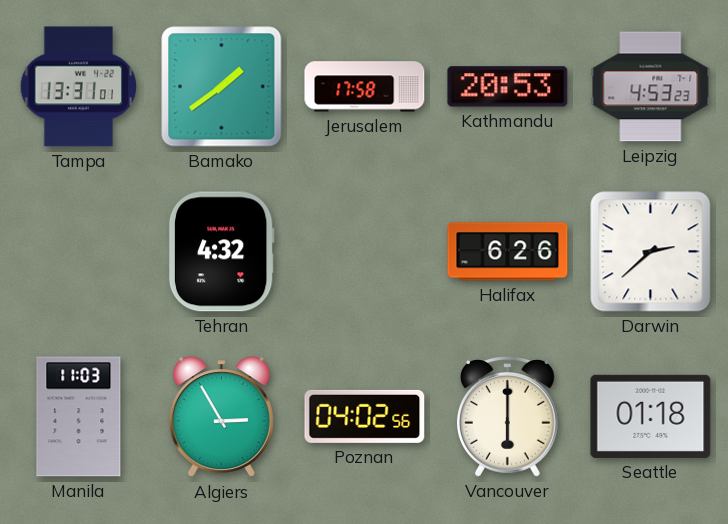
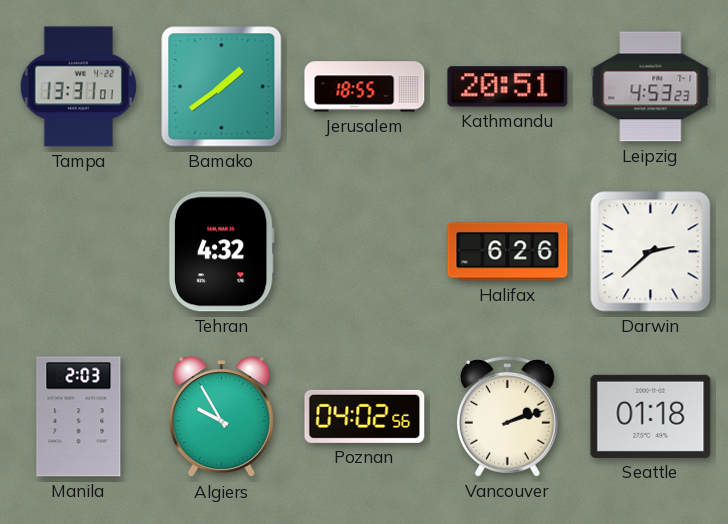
Jerusalem: 17:58 -> 18:55
Kathmandu: 20:53 -> 20:51
Manila: 11:03 -> 2:03
Algiers: 2:55 -> 9:55
Vancouver: 6:00 -> 2:12
